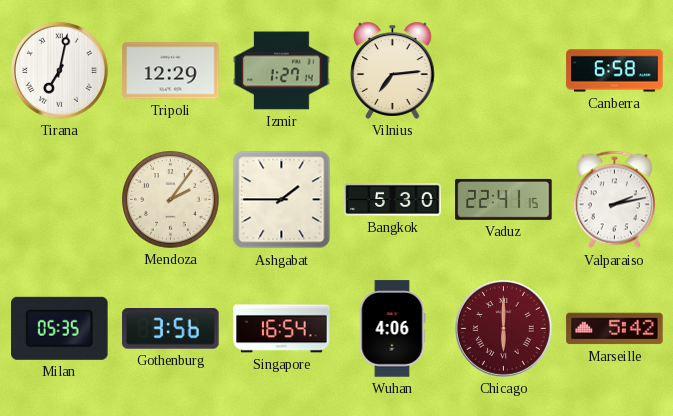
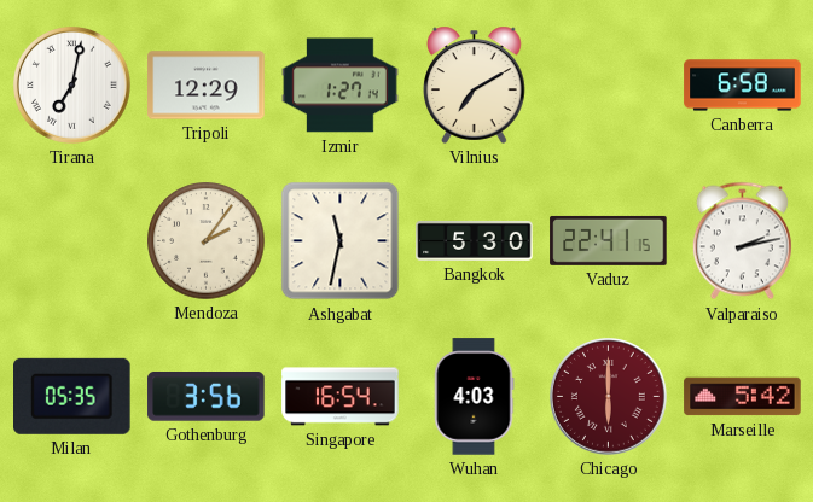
Vilnius: 7:14 -> 7:10
Ashgabat: 1:45 -> 11:32
Wuhan: 4:06 -> 4:03
